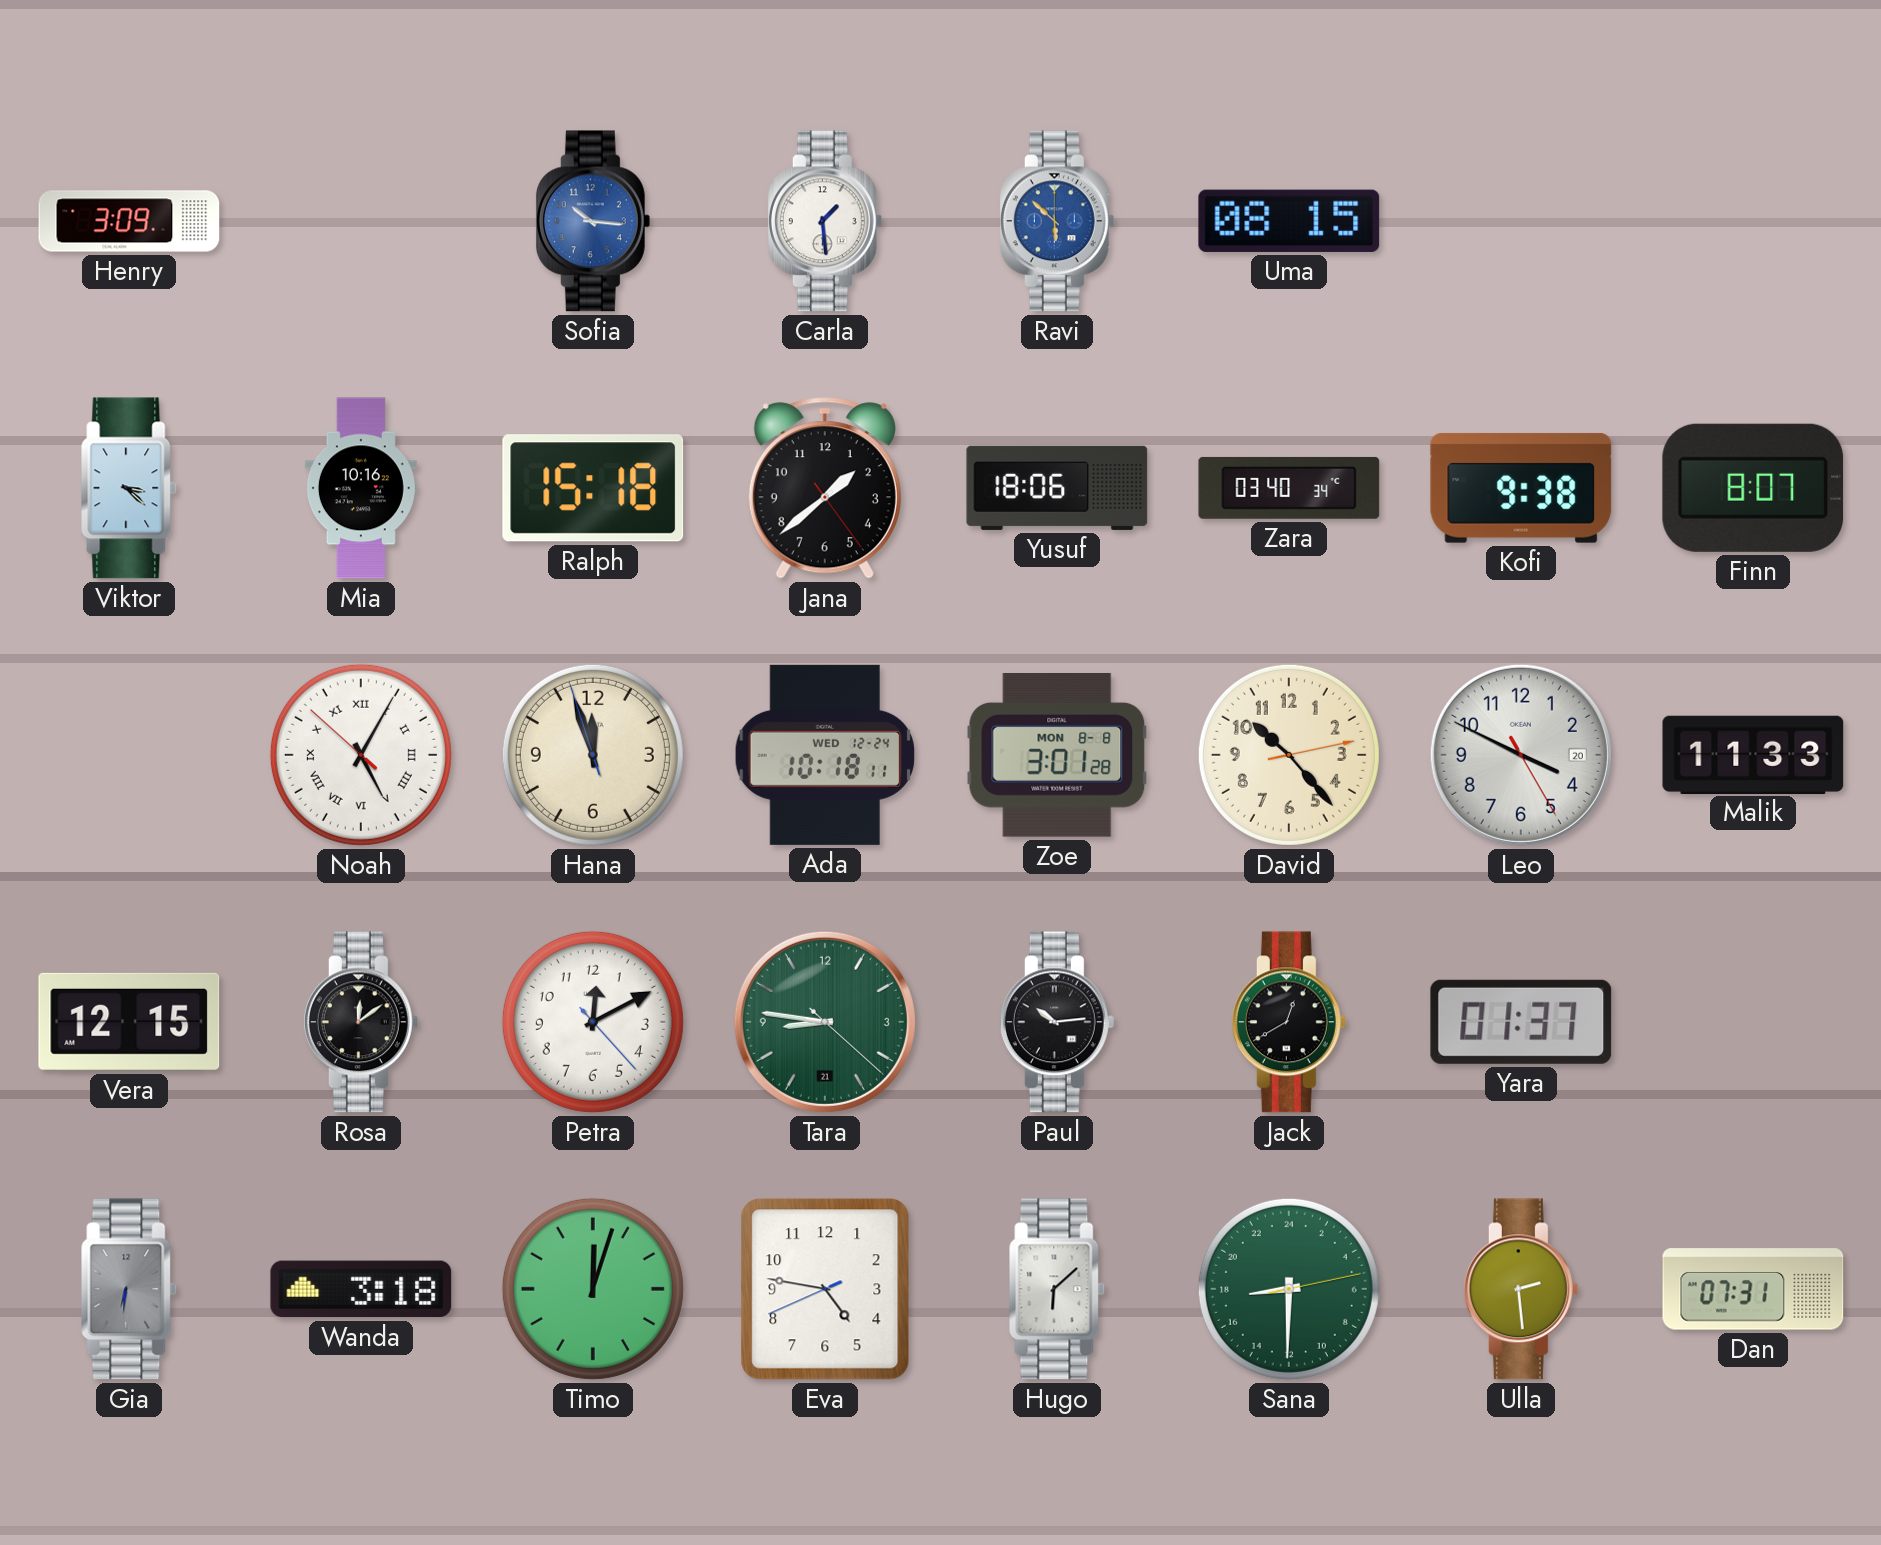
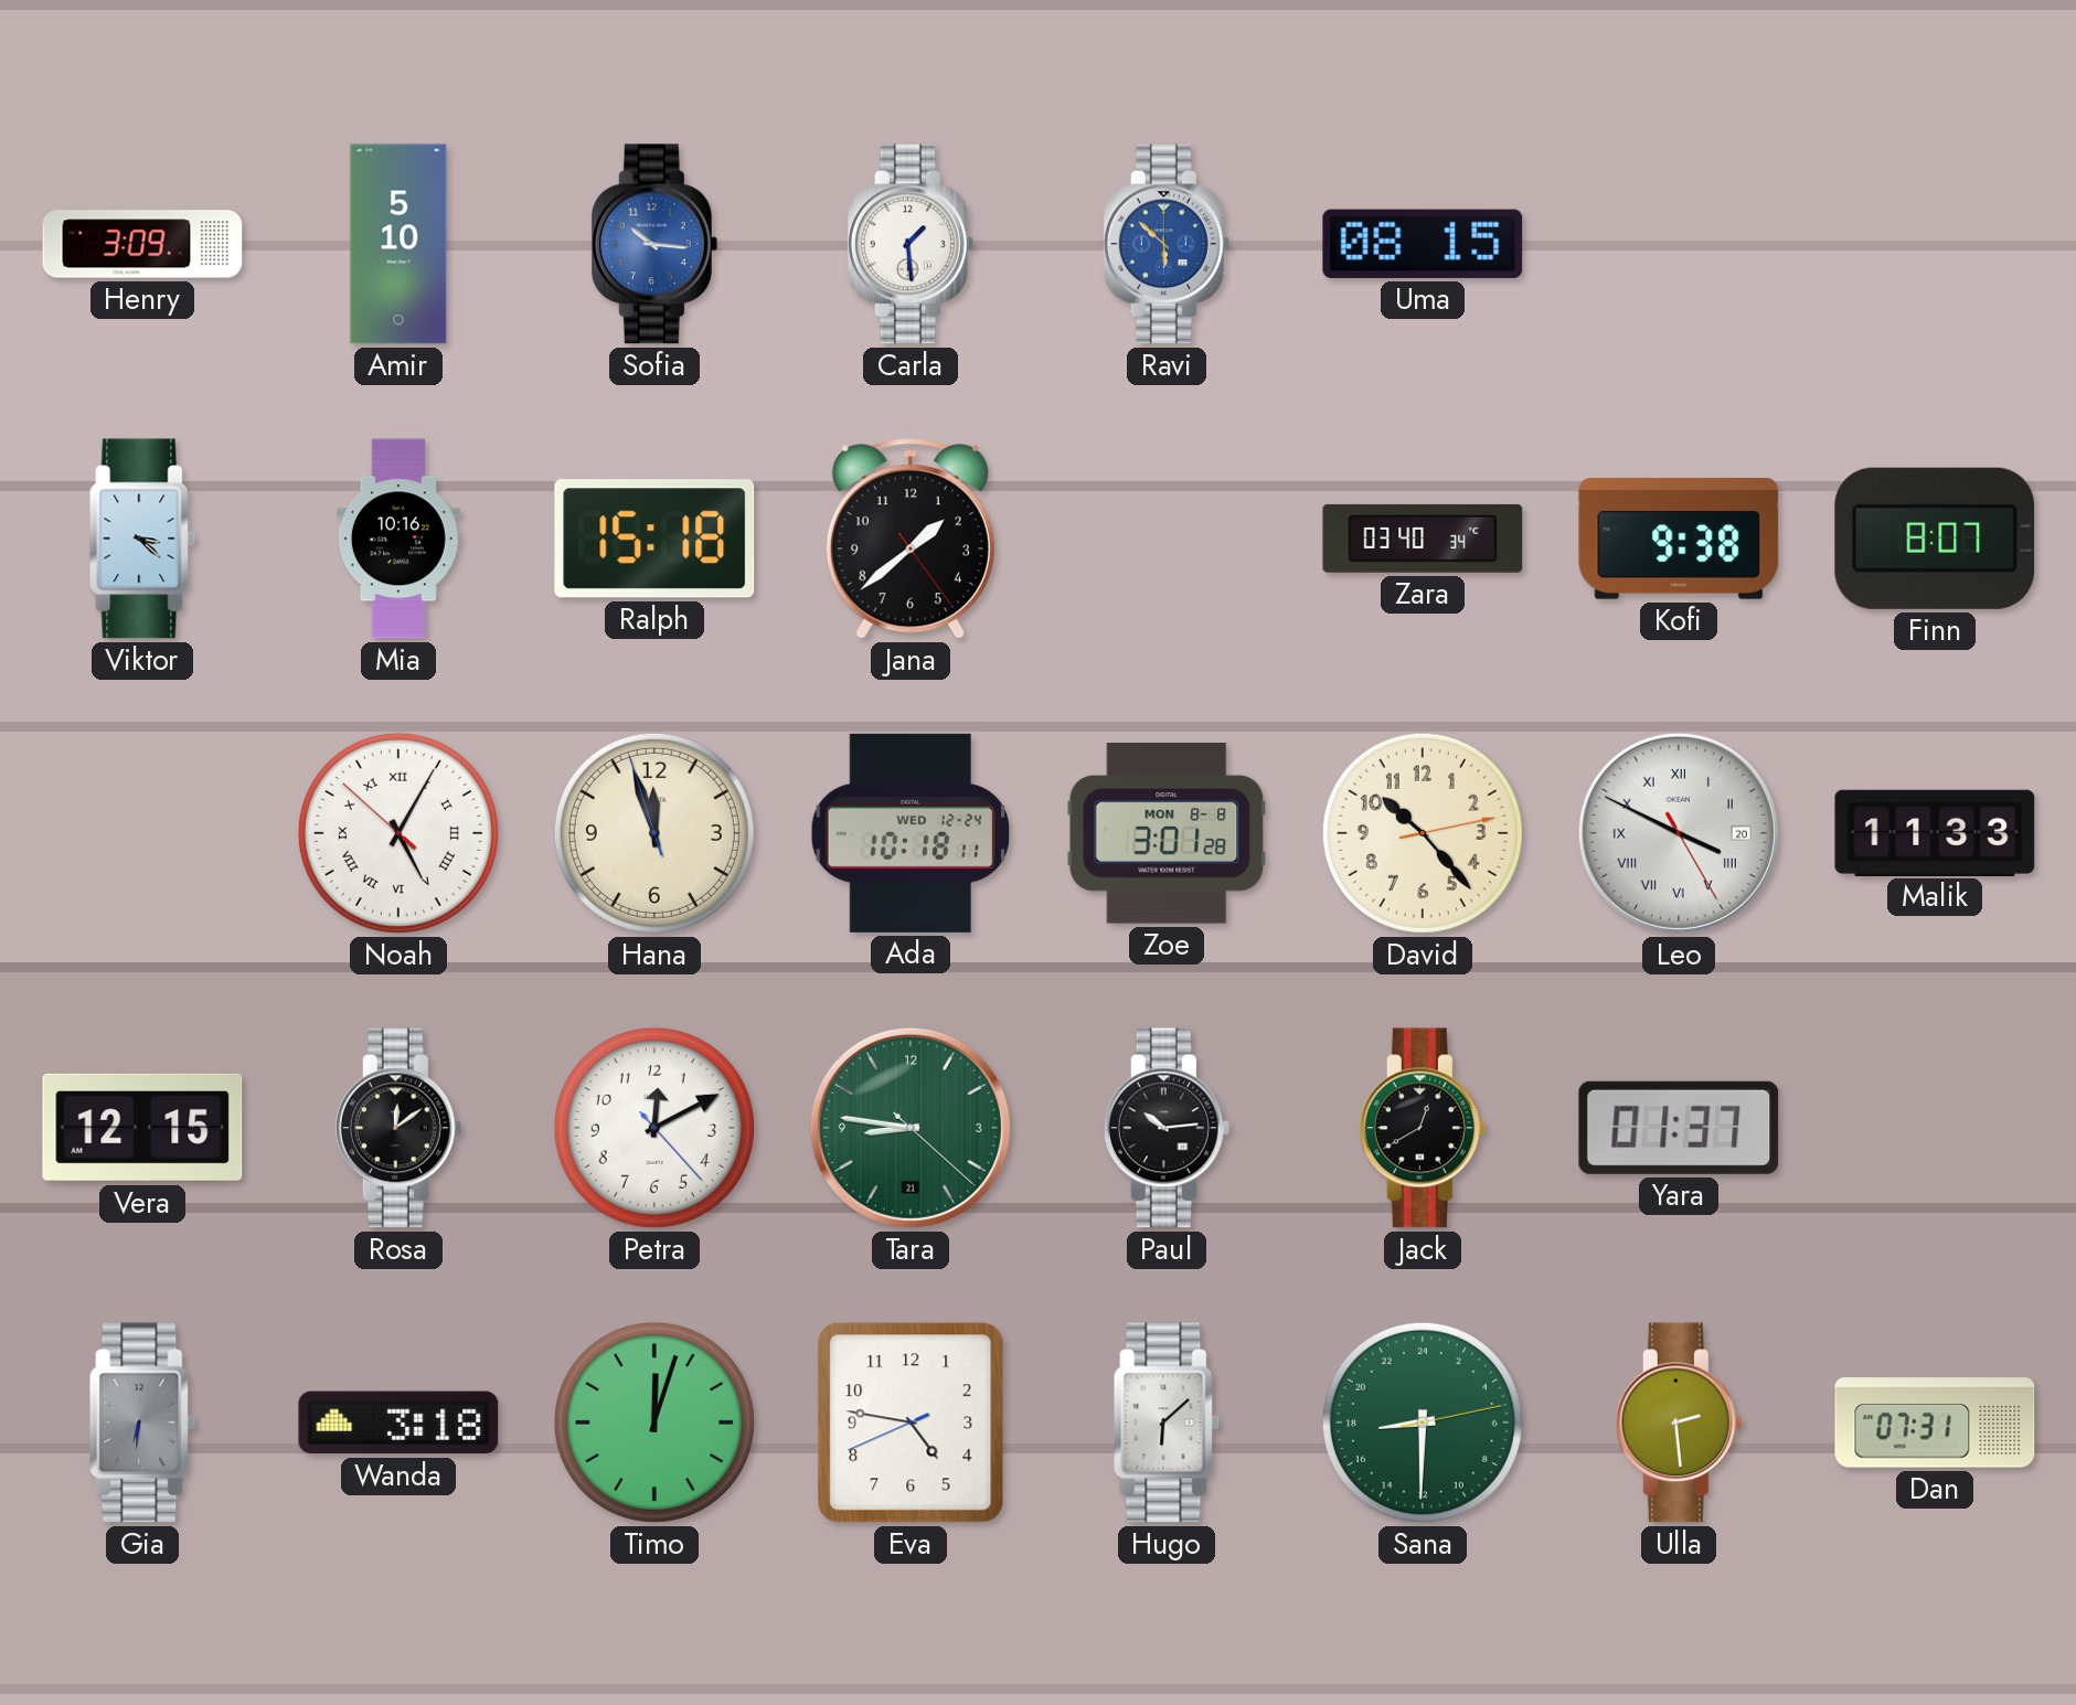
Amir: none -> 5:10
Yusuf: 18:06 -> none
Leo numerals: Arabic -> Roman
